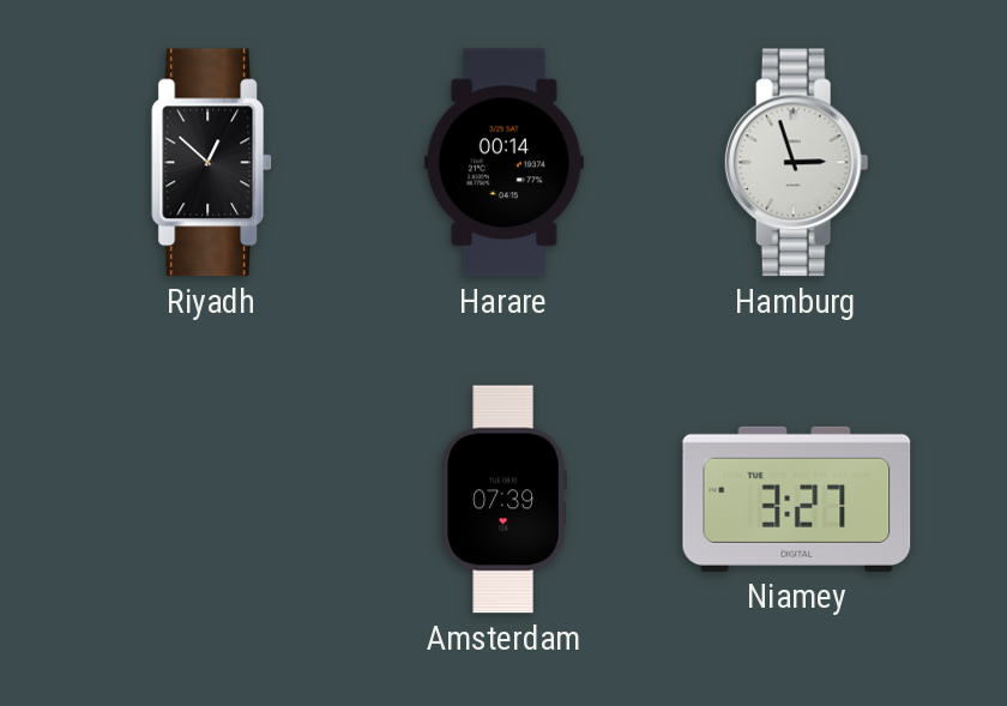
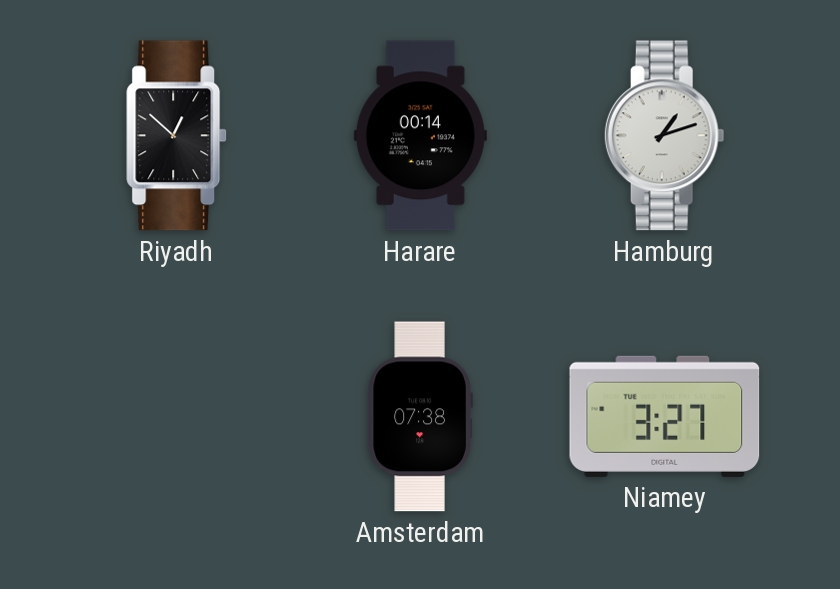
Hamburg: 2:57 -> 1:12
Amsterdam: 07:39 -> 07:38
